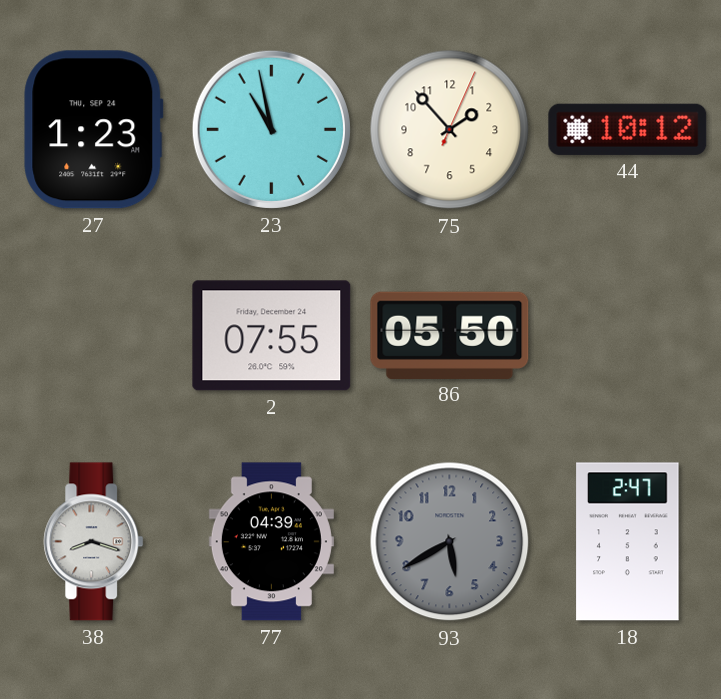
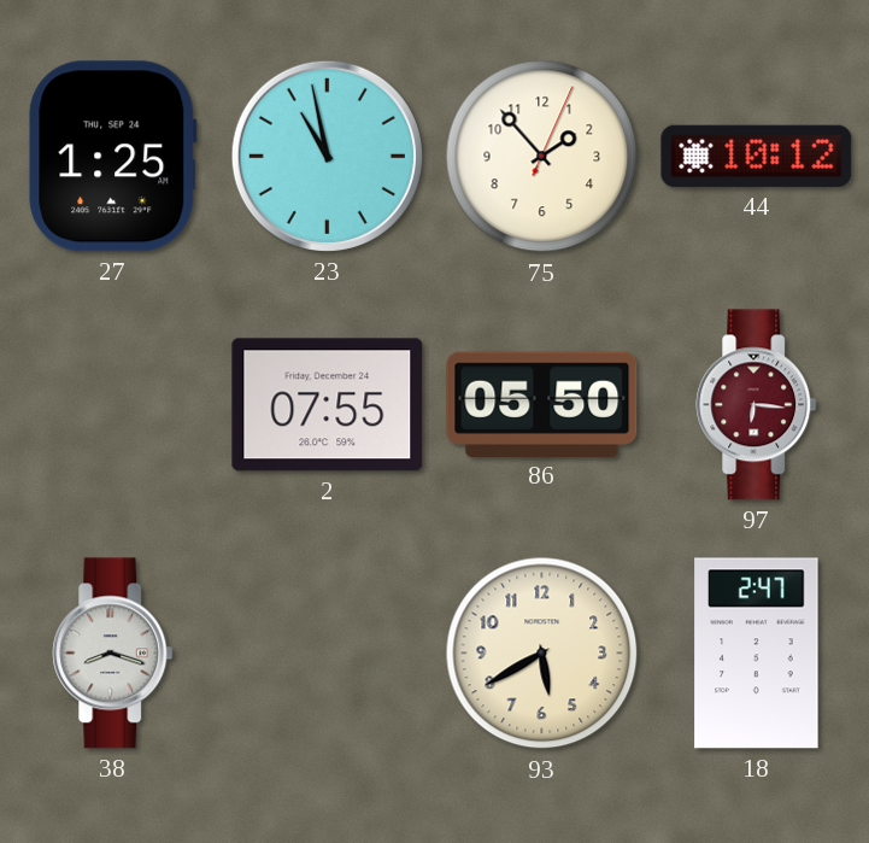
27: 1:23 -> 1:25
97: none -> 6:16
77: 04:39 -> none
93 dial: grey -> cream
